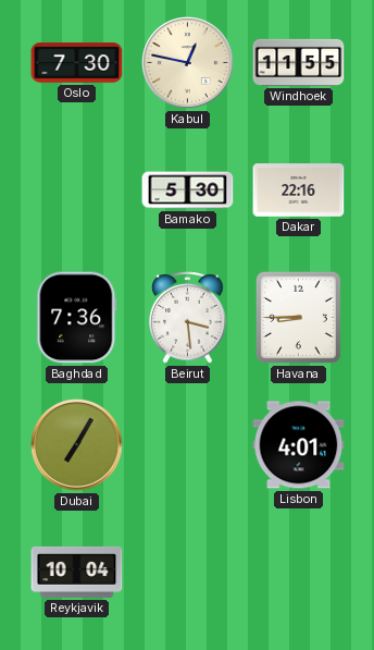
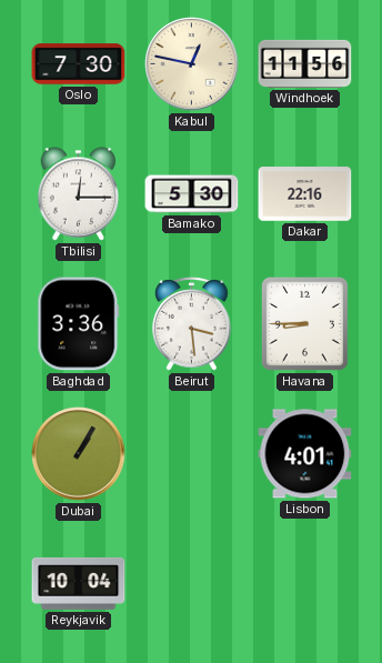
Windhoek: 11:55 -> 11:56
Tbilisi: none -> 12:15
Baghdad: 7:36 -> 3:36
Dubai: 7:05 -> 1:05
